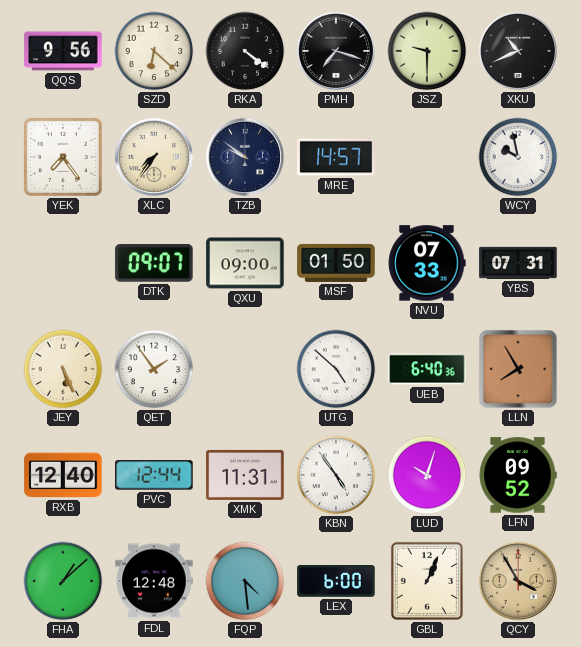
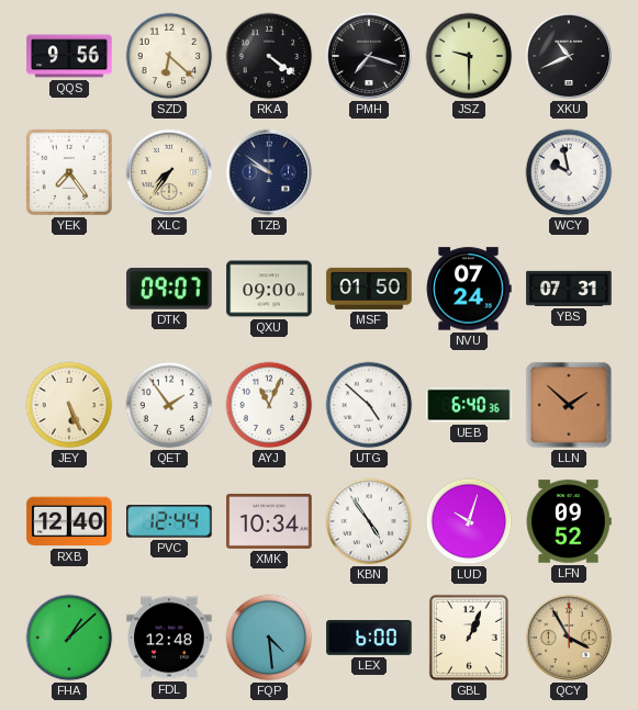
MRE: 14:57 -> none
NVU: 07:33 -> 07:24
AYJ: none -> 11:04
LLN: 7:55 -> 1:52
XMK: 11:31 -> 10:34
